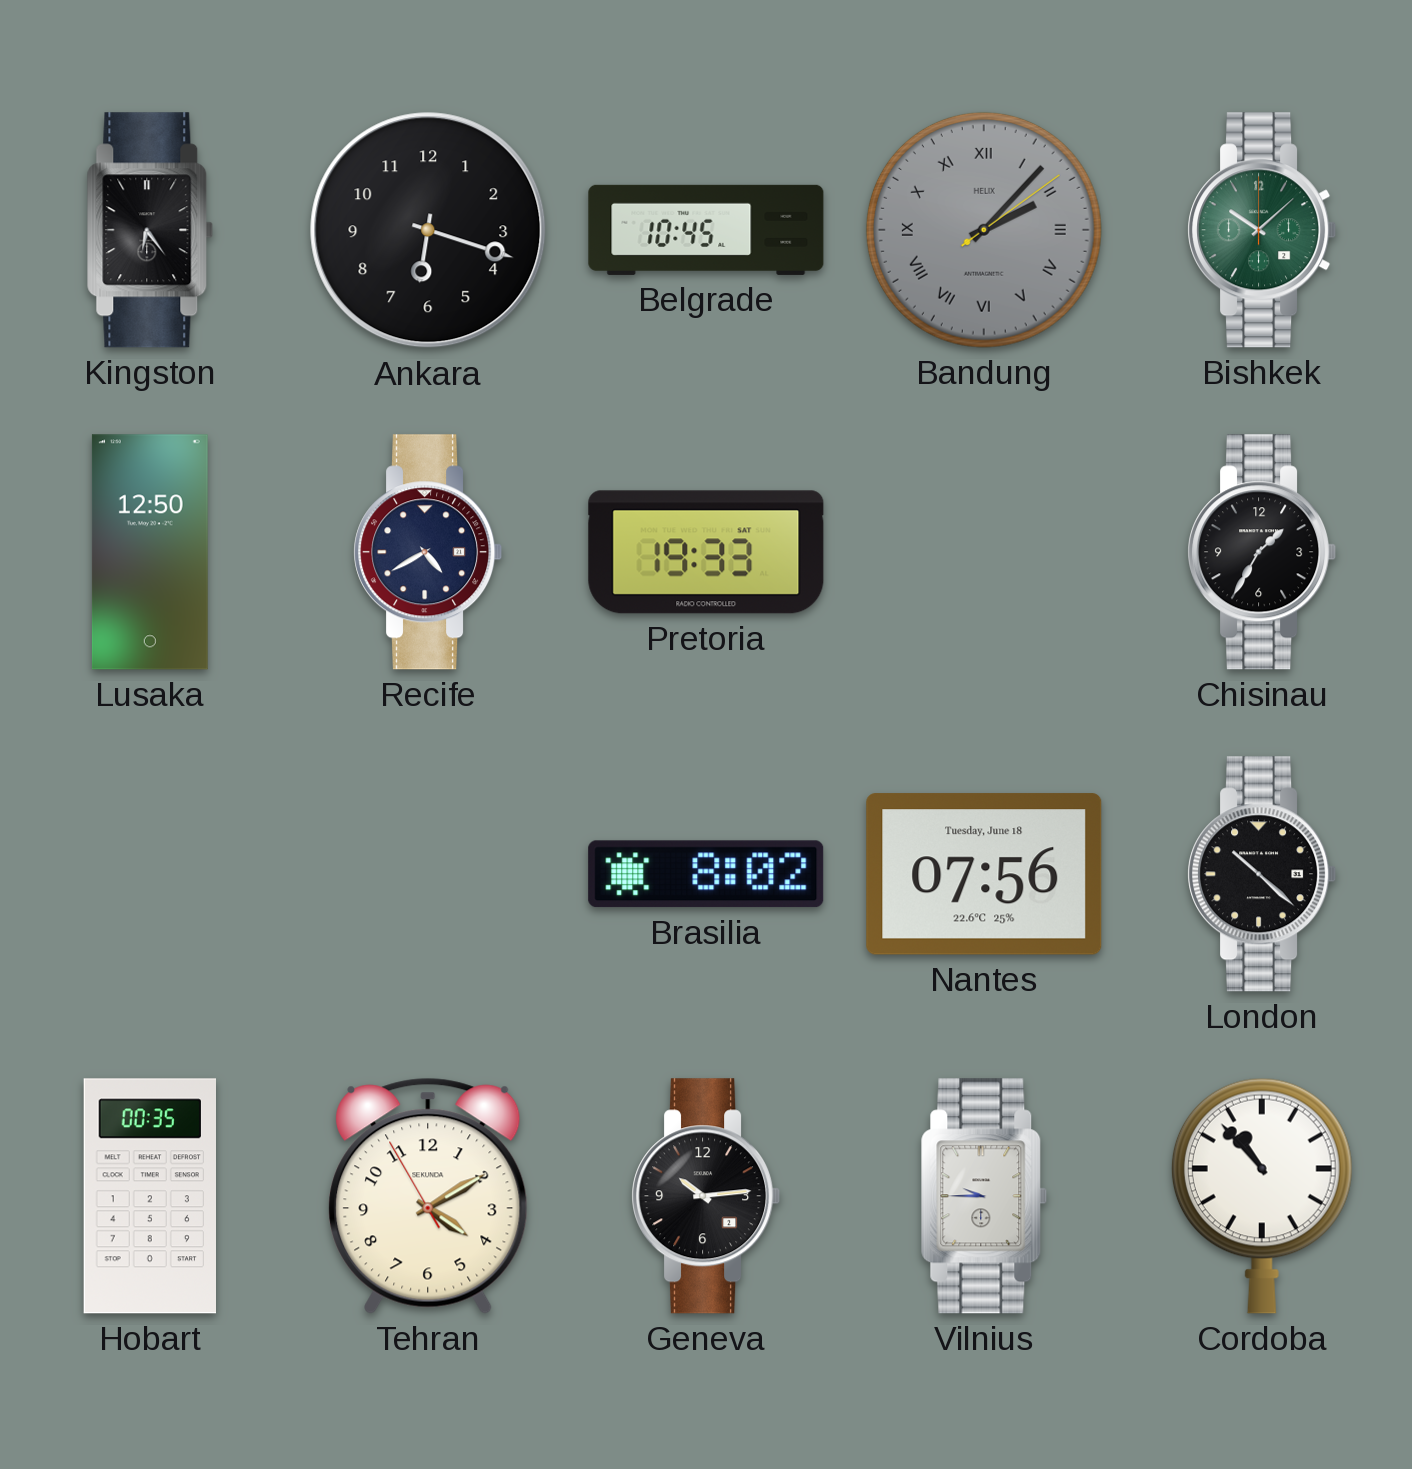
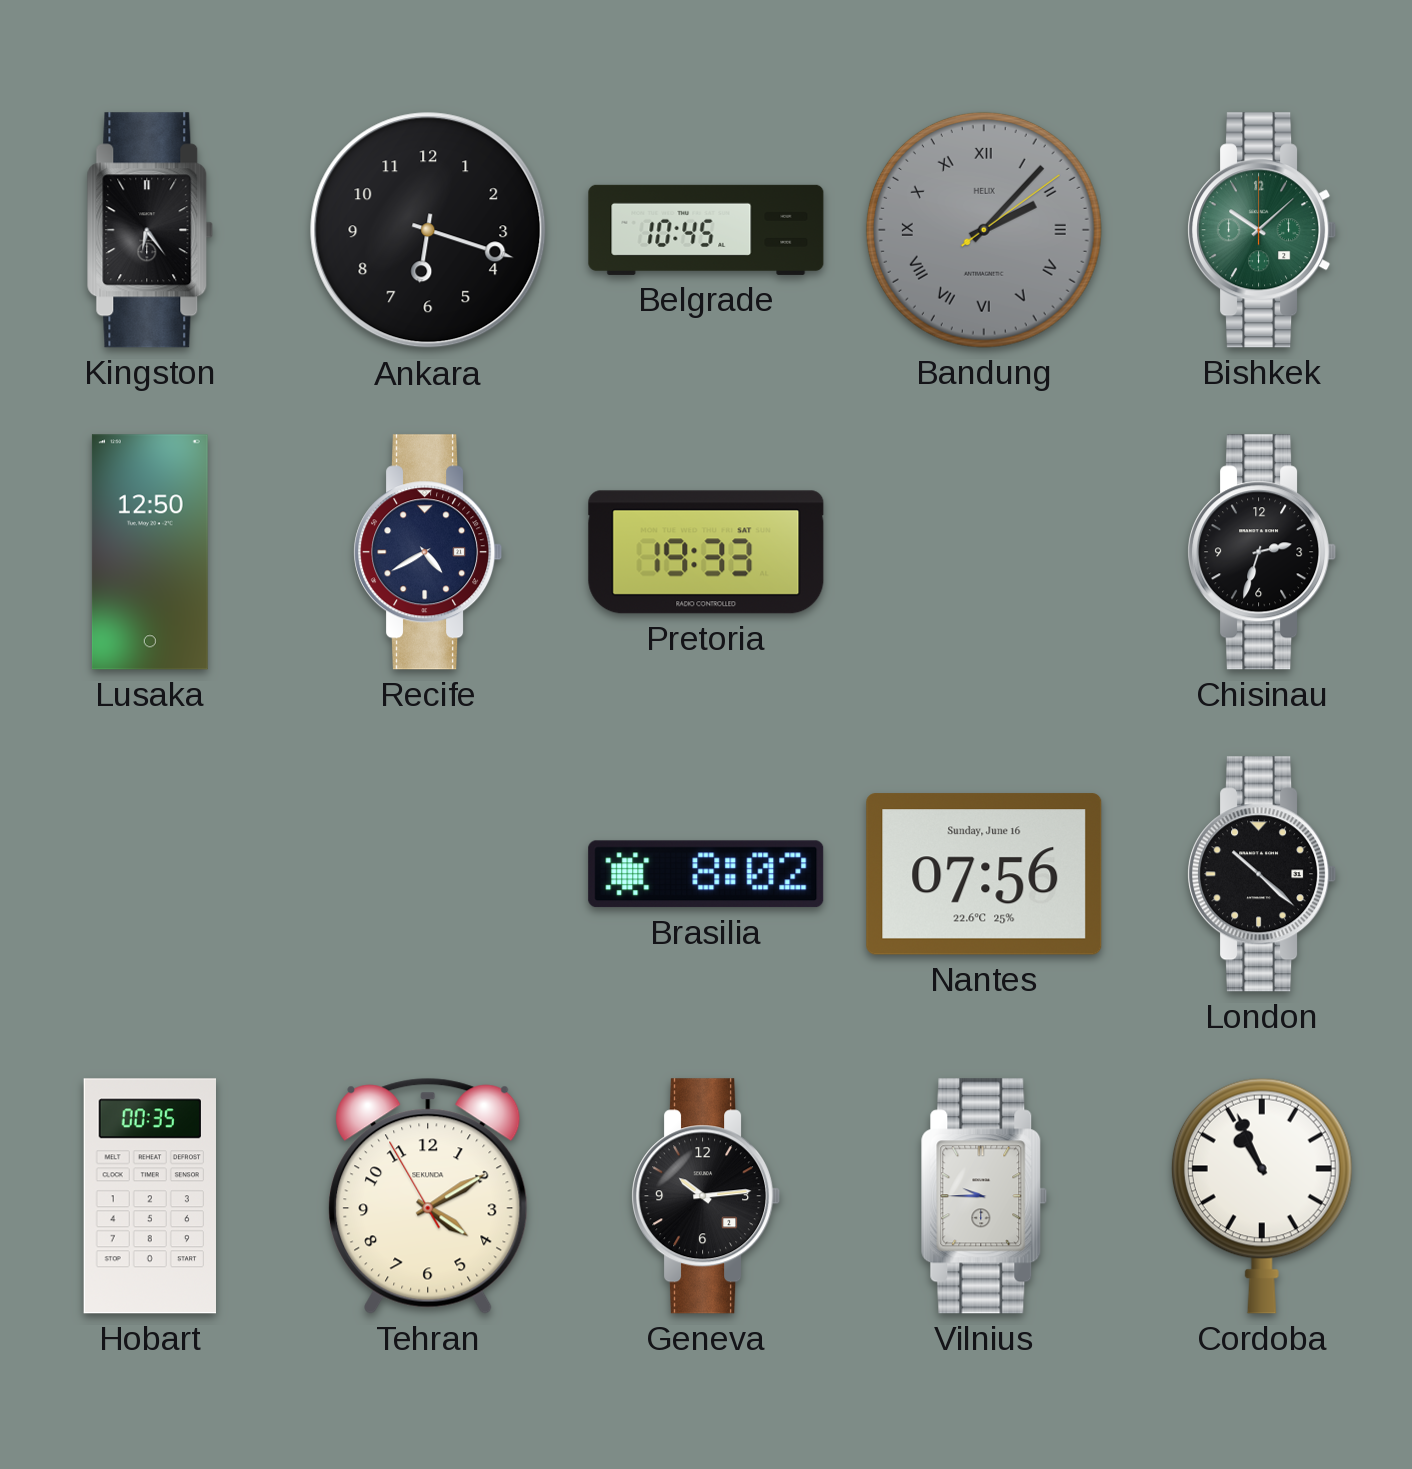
Chisinau: 1:35 -> 2:33
Nantes date: Tuesday, June 18 -> Sunday, June 16
Cordoba: 10:53 -> 10:56
